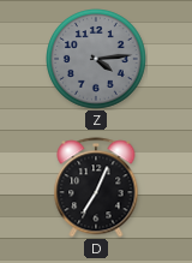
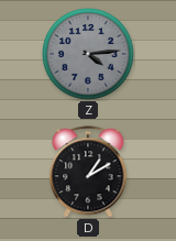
D: 7:04 -> 1:10
